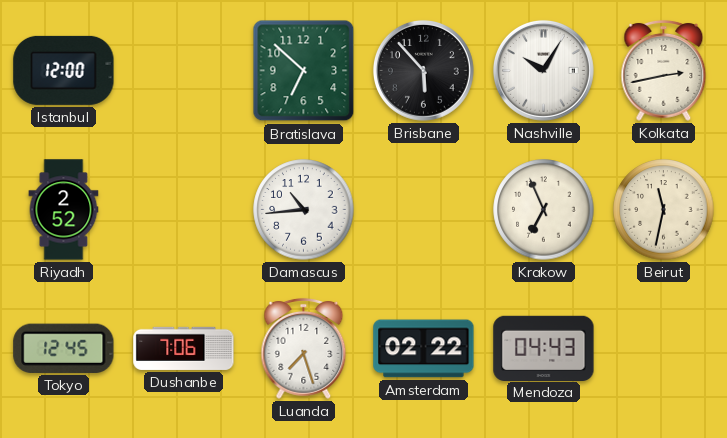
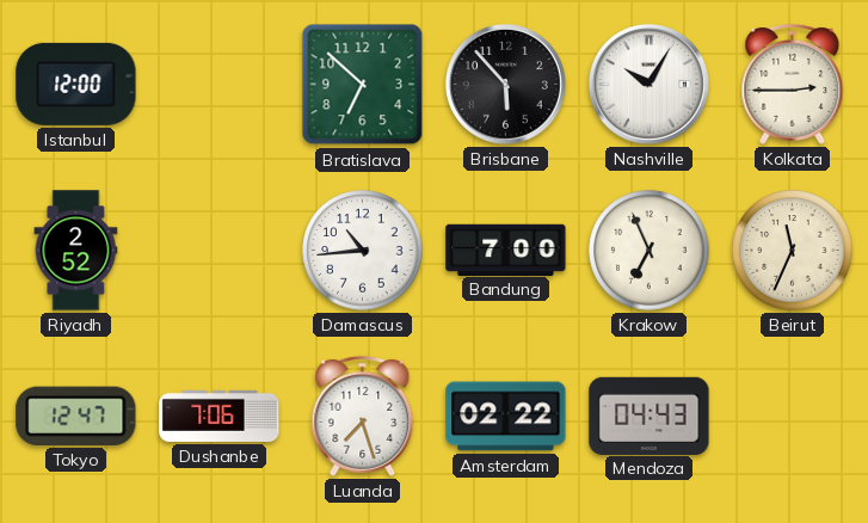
Kolkata: 2:43 -> 2:45
Bandung: none -> 7:00
Beirut: 11:32 -> 11:34
Tokyo: 12:45 -> 12:47
